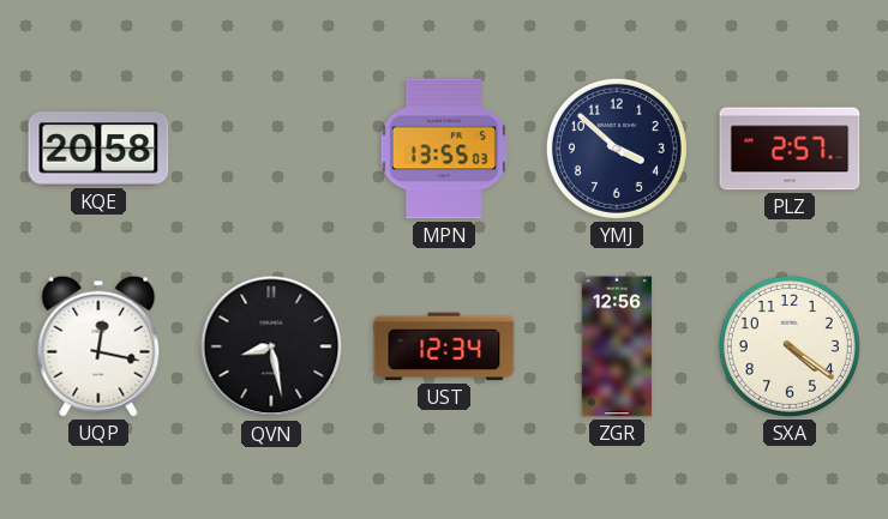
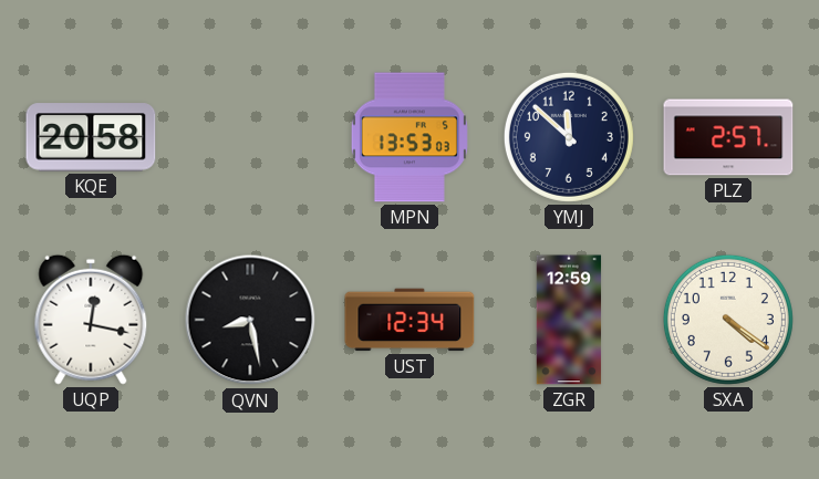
MPN: 13:55 -> 13:53
YMJ: 3:52 -> 11:52
ZGR: 12:56 -> 12:59
